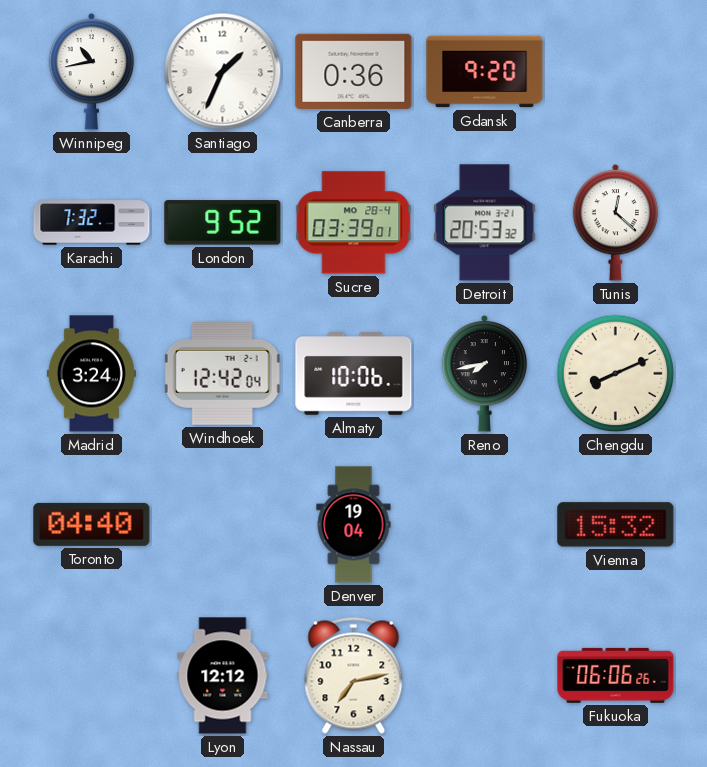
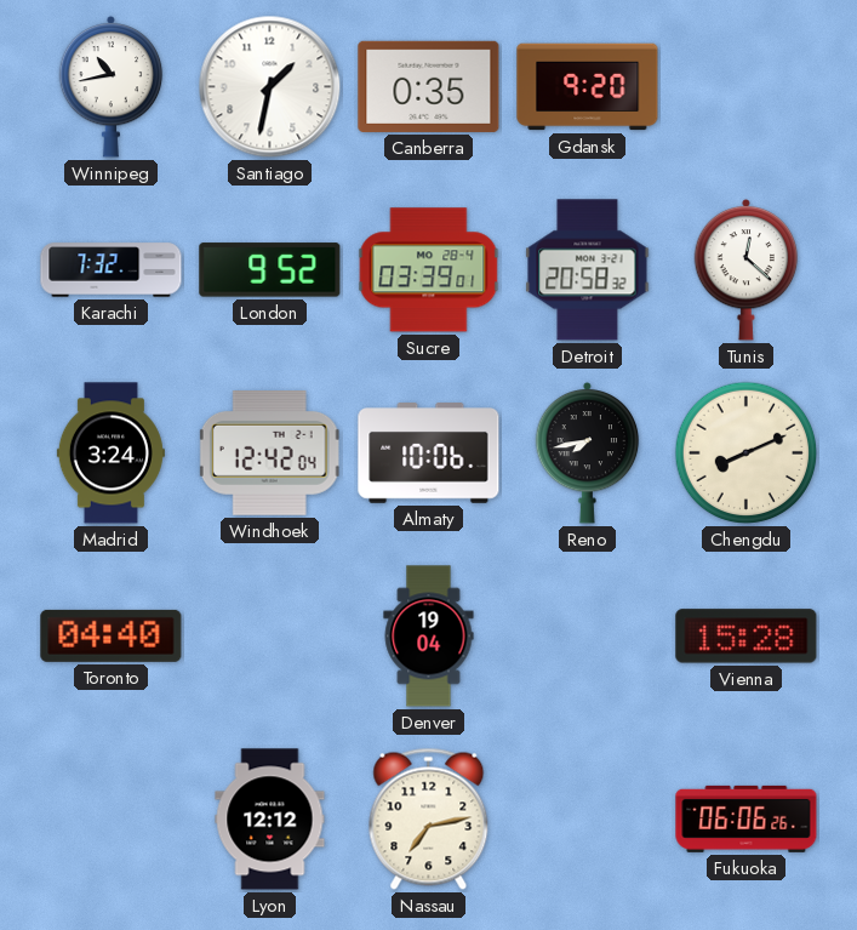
Santiago: 1:34 -> 1:32
Canberra: 0:36 -> 0:35
Detroit: 20:53 -> 20:58
Vienna: 15:32 -> 15:28
